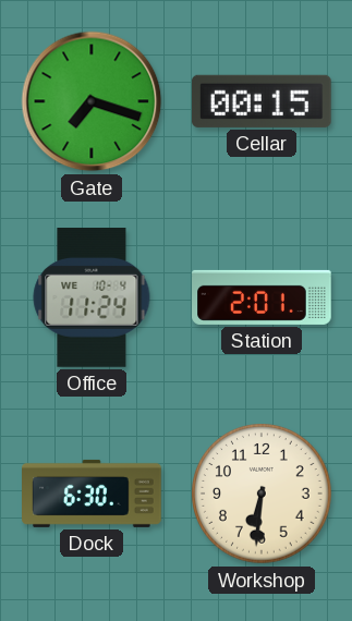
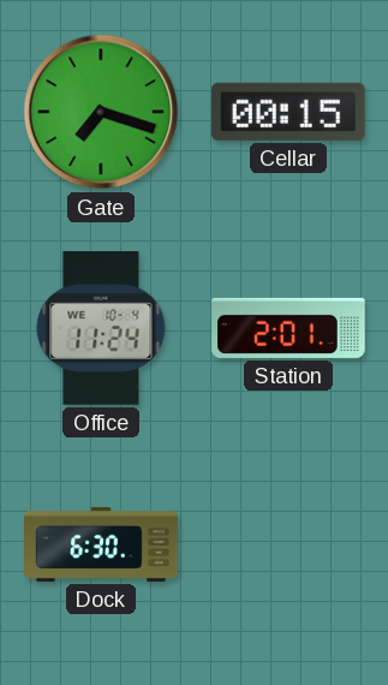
Workshop: 6:31 -> none
